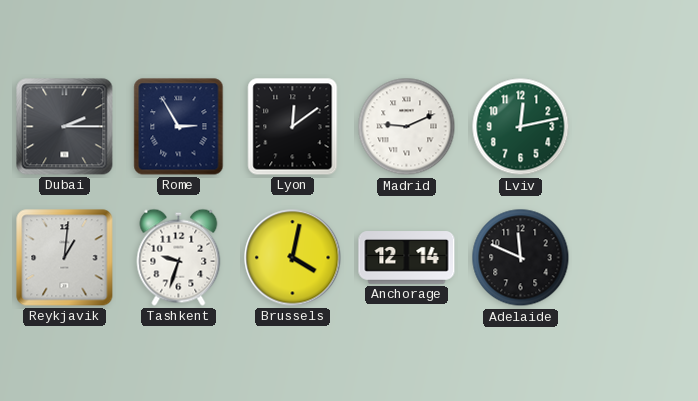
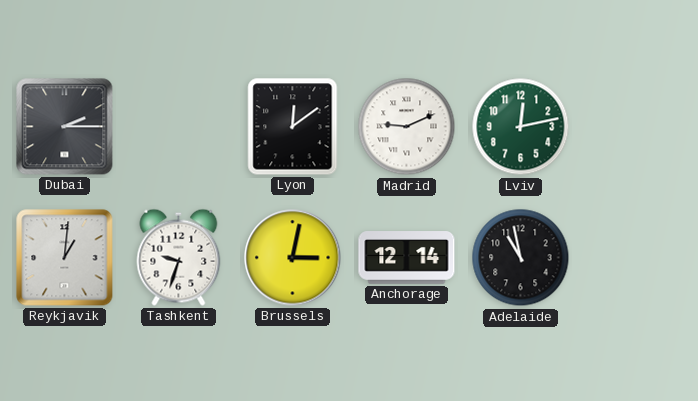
Rome: 2:55 -> none
Brussels: 4:02 -> 3:02
Adelaide: 11:49 -> 10:58
